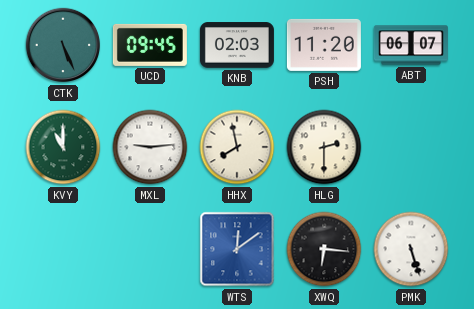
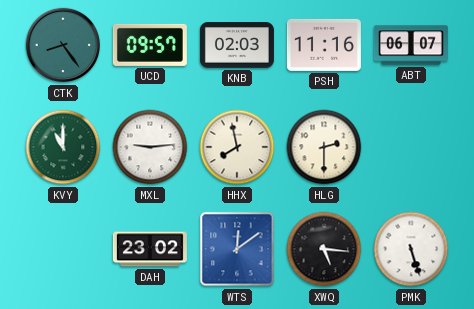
CTK: 5:26 -> 8:24
UCD: 09:45 -> 09:57
PSH: 11:20 -> 11:16
DAH: none -> 23:02
XWQ: 6:16 -> 5:16
